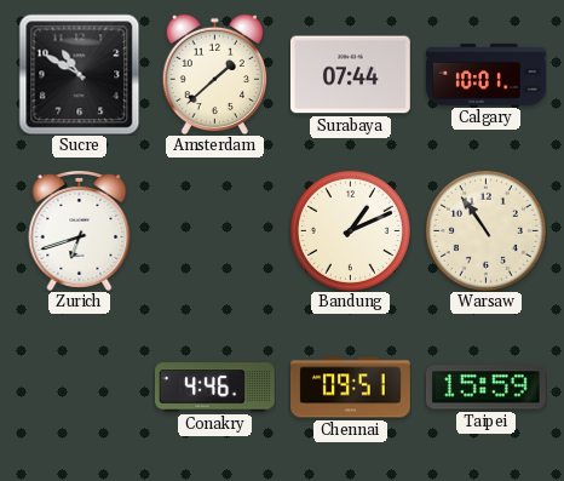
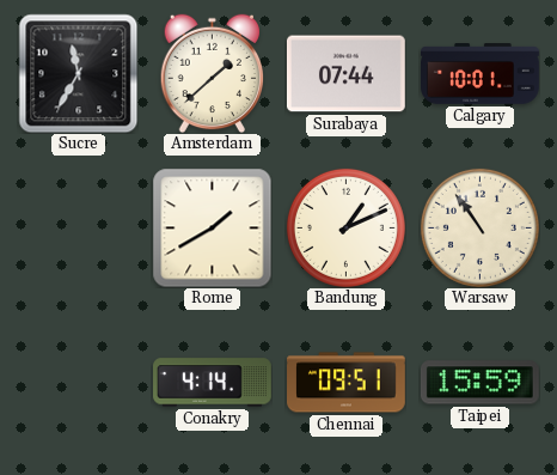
Sucre: 10:50 -> 11:35
Zurich: 6:42 -> none
Rome: none -> 1:40
Conakry: 4:46 -> 4:14
